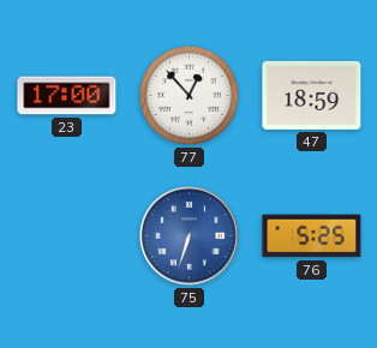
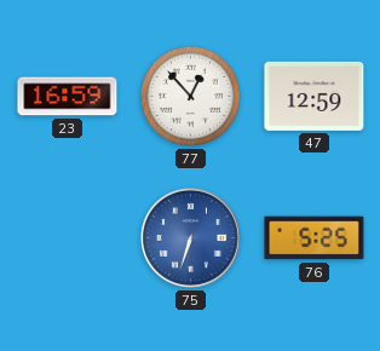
23: 17:00 -> 16:59
47: 18:59 -> 12:59
